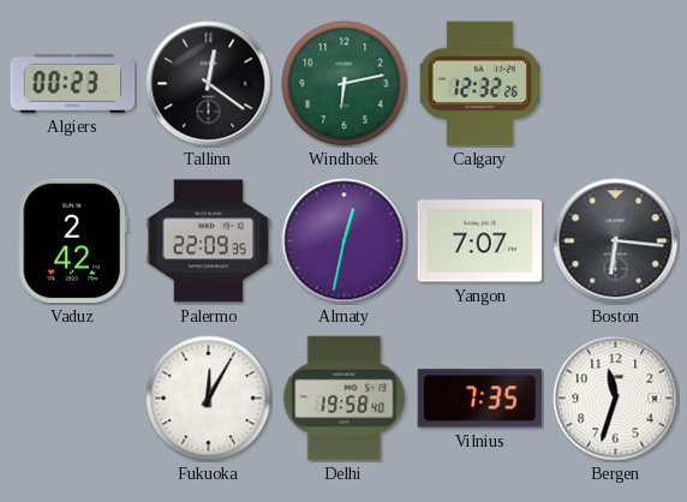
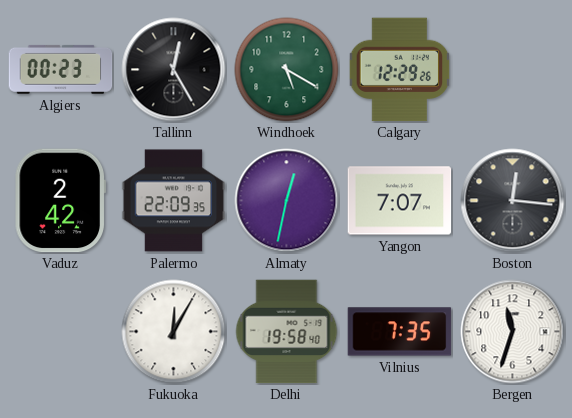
Tallinn: 12:21 -> 12:25
Windhoek: 6:13 -> 5:20
Calgary: 12:32 -> 12:29
Boston: 6:16 -> 12:16
